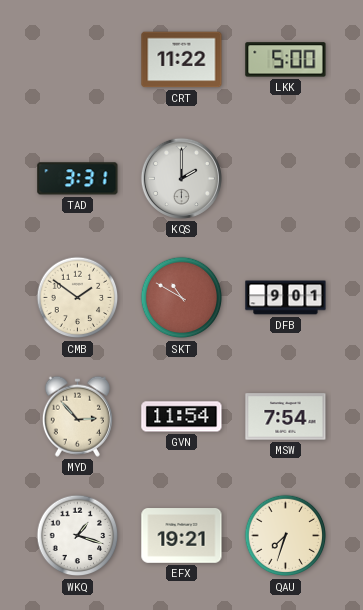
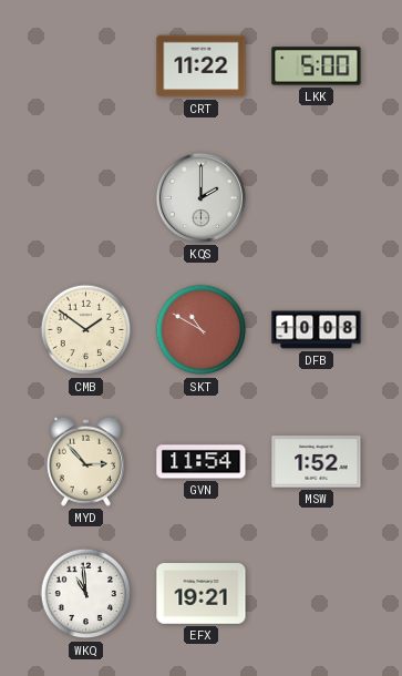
TAD: 3:31 -> none
DFB: 9:01 -> 10:08
MSW: 7:54 -> 1:52
WKQ: 1:18 -> 10:59
QAU: 7:33 -> none
